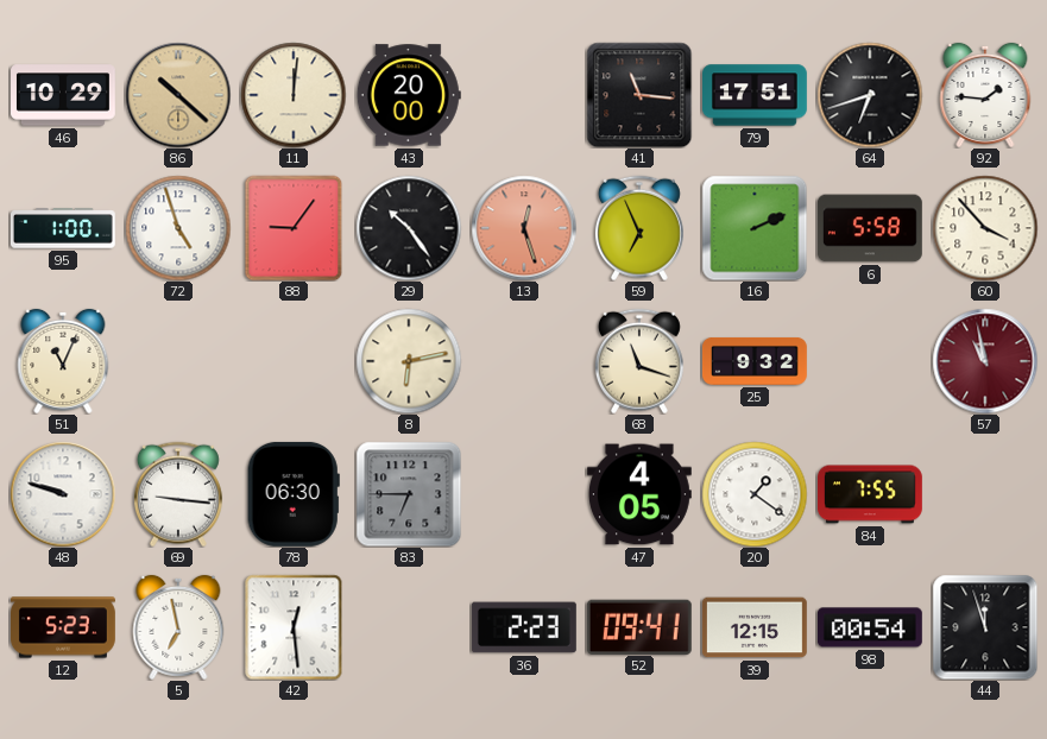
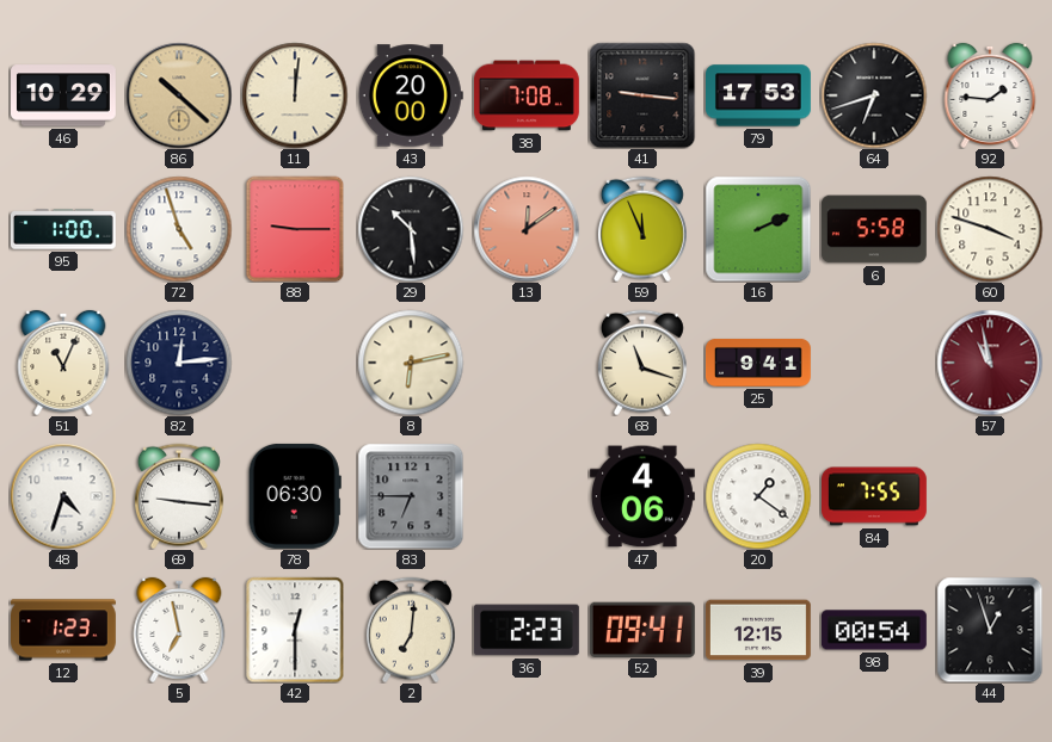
38: none -> 7:08
41: 11:16 -> 9:16
79: 17:51 -> 17:53
88: 9:06 -> 9:15
29: 10:24 -> 10:29
13: 12:27 -> 12:09
59: 6:56 -> 11:56
60: 3:53 -> 3:48
82: none -> 12:14
25: 9:32 -> 9:41
48: 9:48 -> 4:33
47: 4:05 -> 4:06
12: 5:23 -> 1:23
42: 12:29 -> 12:30
2: none -> 7:01
44: 11:57 -> 12:57
